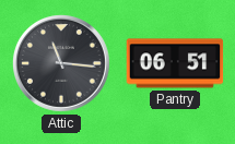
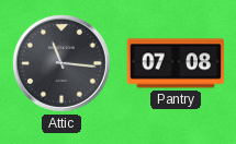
Pantry: 06:51 -> 07:08
